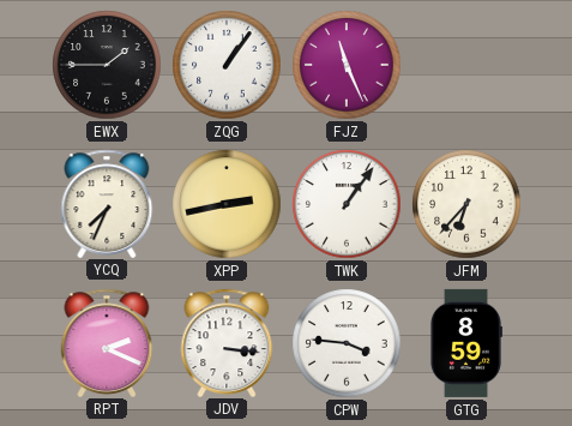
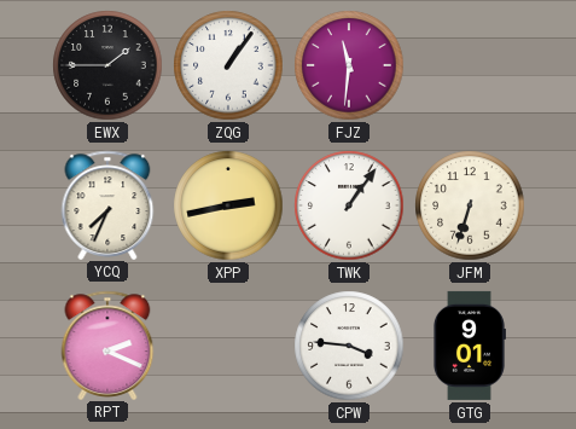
FJZ: 11:26 -> 11:31
JFM: 6:37 -> 6:33
JDV: 3:16 -> none
GTG: 8:59 -> 9:01
